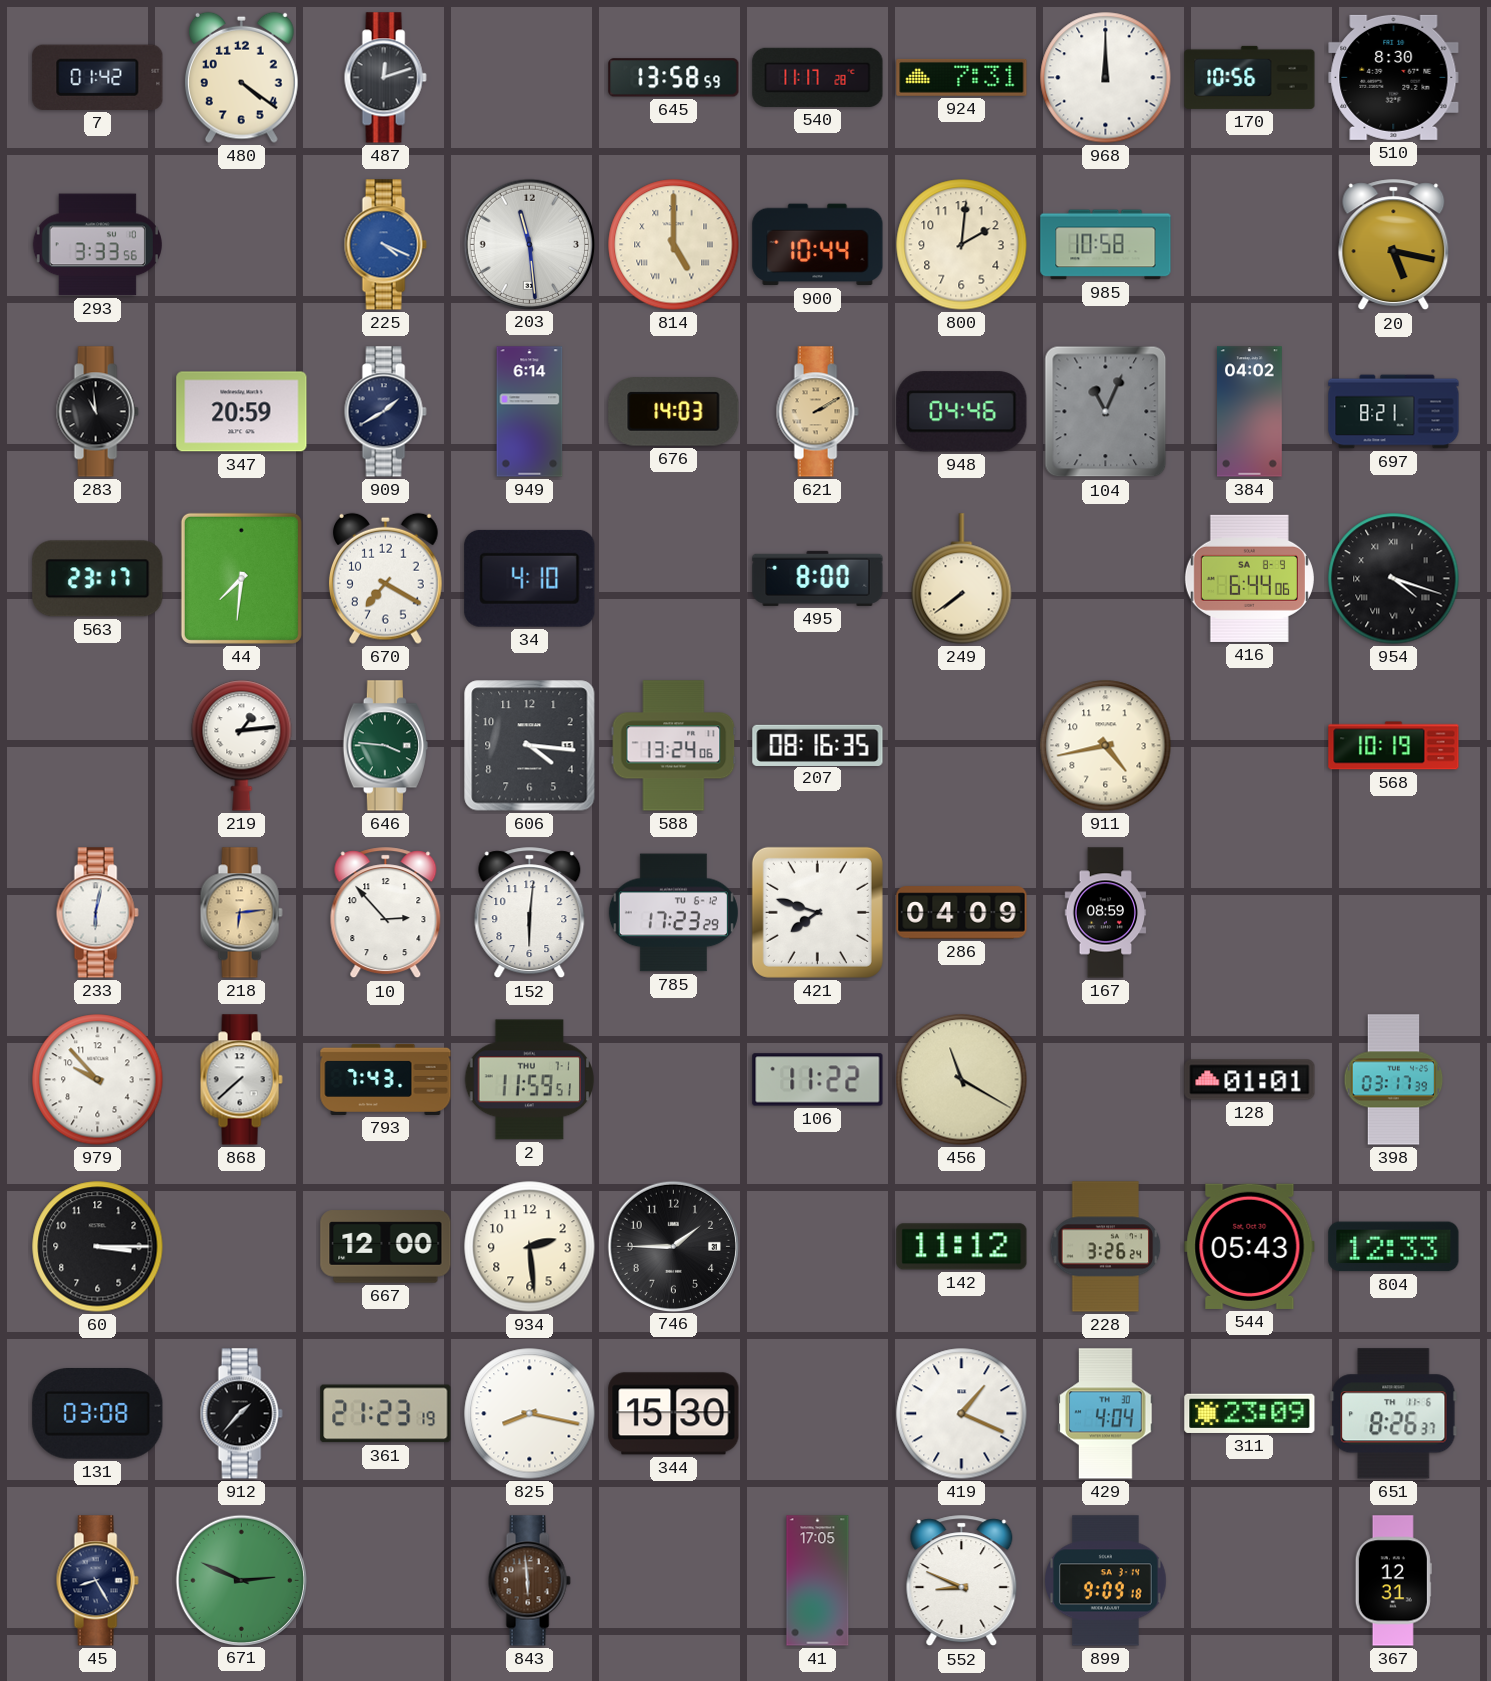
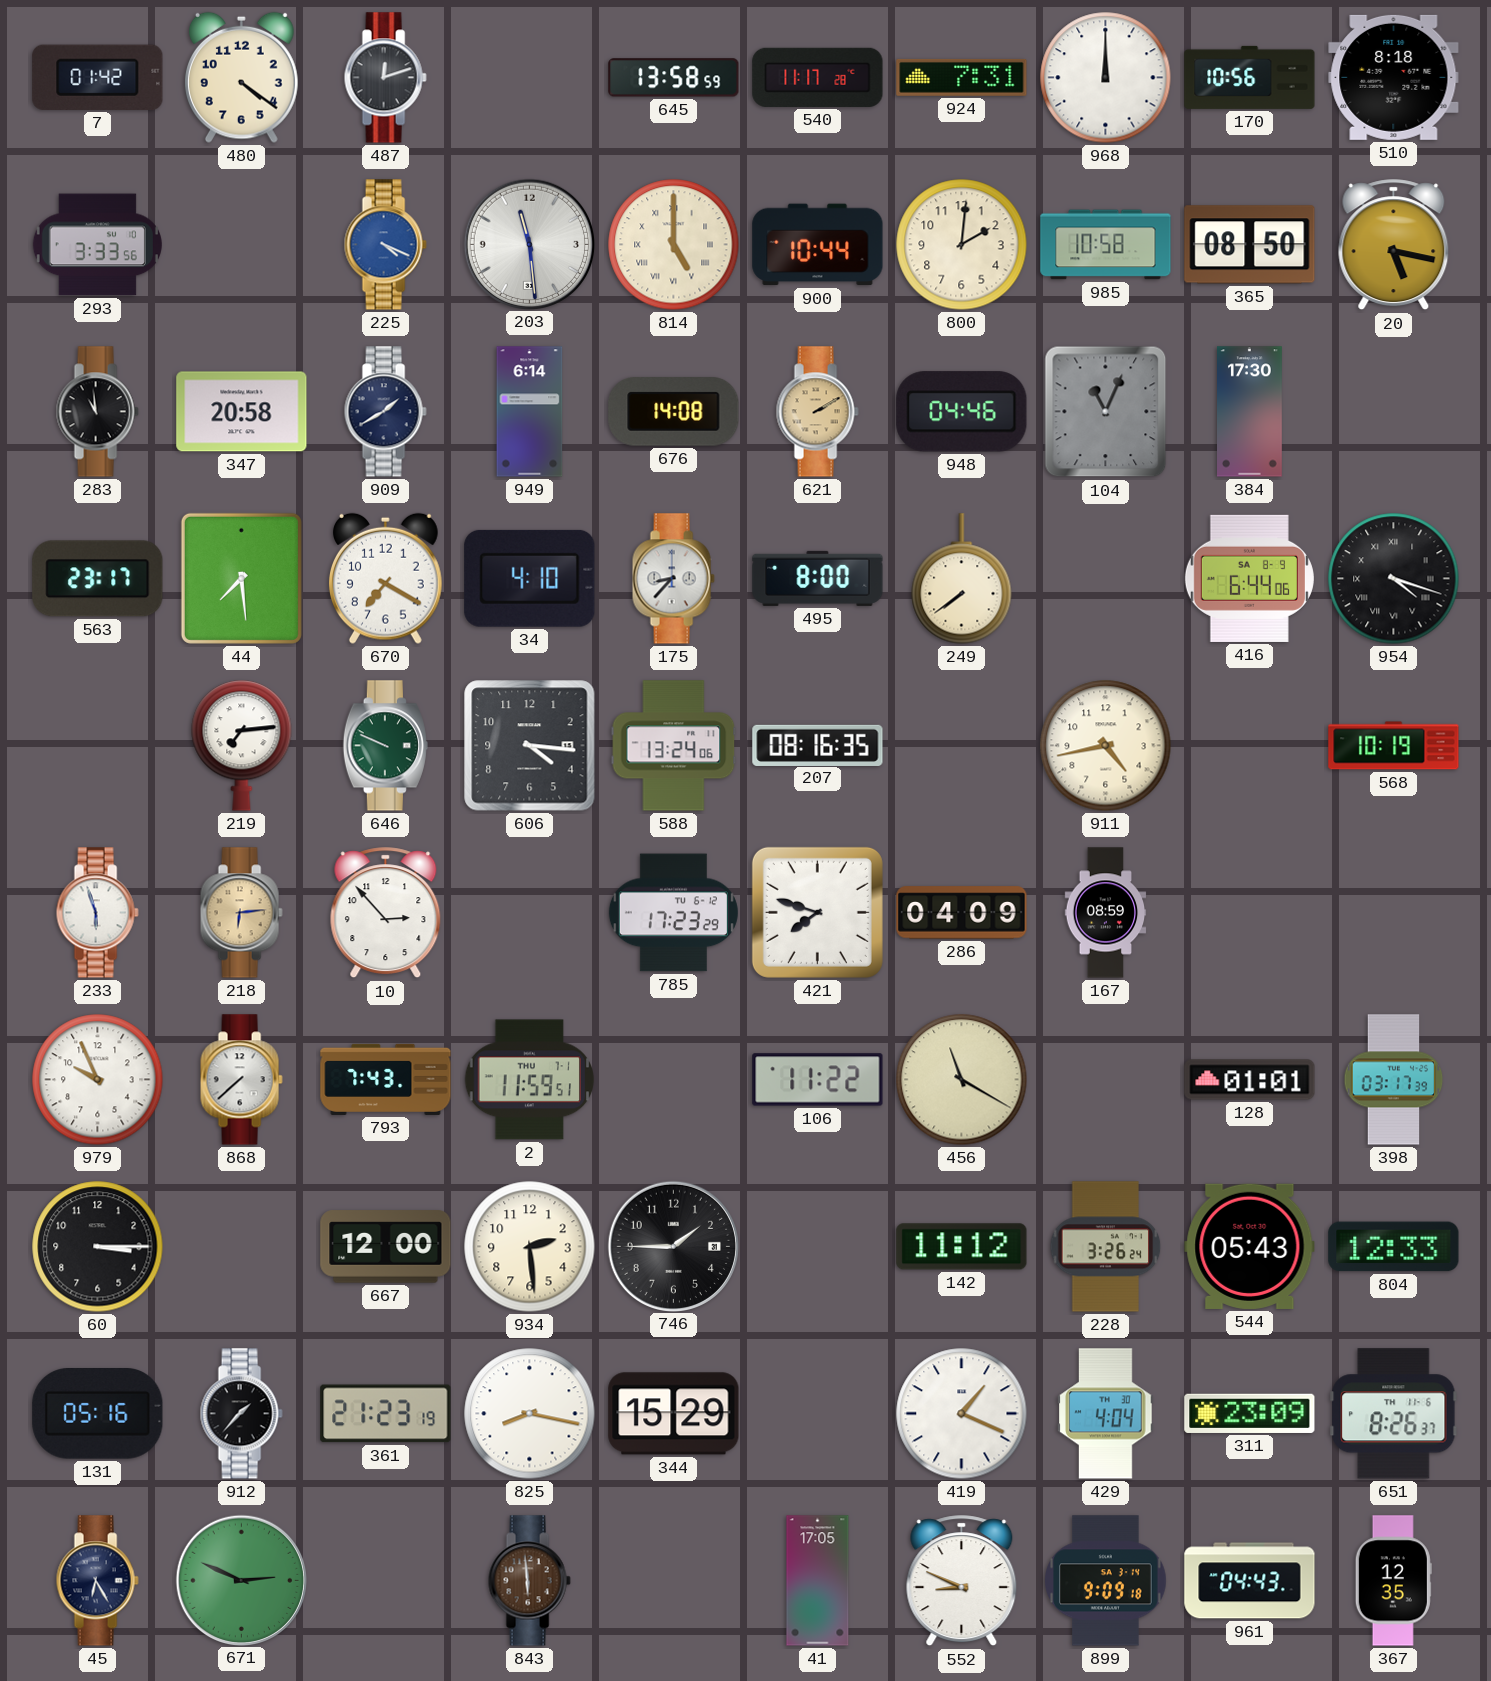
510: 8:30 -> 8:18
365: none -> 08:50
347: 20:59 -> 20:58
676: 14:03 -> 14:08
384: 04:02 -> 17:30
697: 8:21 -> none
44: 7:31 -> 7:29
175: none -> 8:37
219: 1:14 -> 7:14
646: 3:46 -> 9:49
233: 6:02 -> 5:57
152: 6:01 -> none
979: 9:53 -> 9:56
131: 03:08 -> 05:16
344: 15:30 -> 15:29
45: 8:25 -> 6:25
961: none -> 04:43
367: 12:31 -> 12:35
